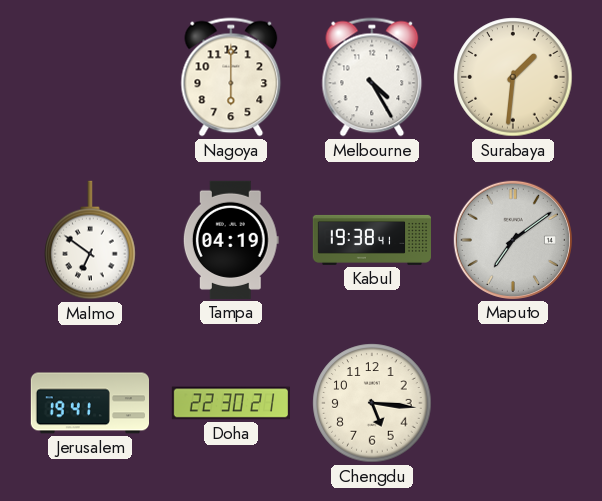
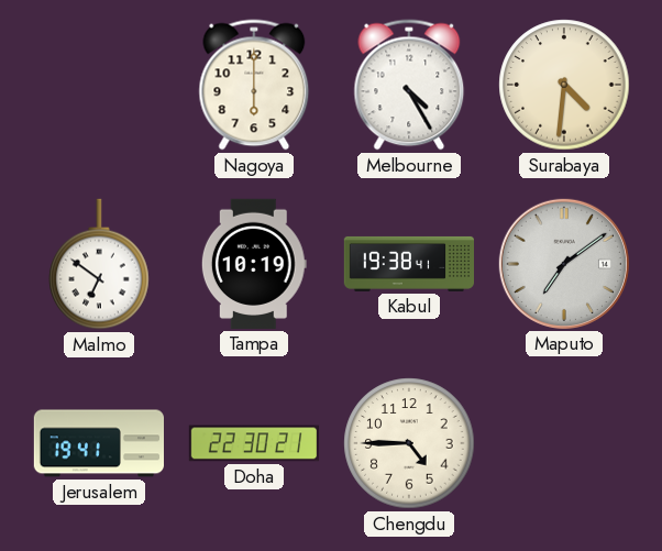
Surabaya: 1:31 -> 4:31
Tampa: 04:19 -> 10:19
Chengdu: 5:16 -> 4:45
